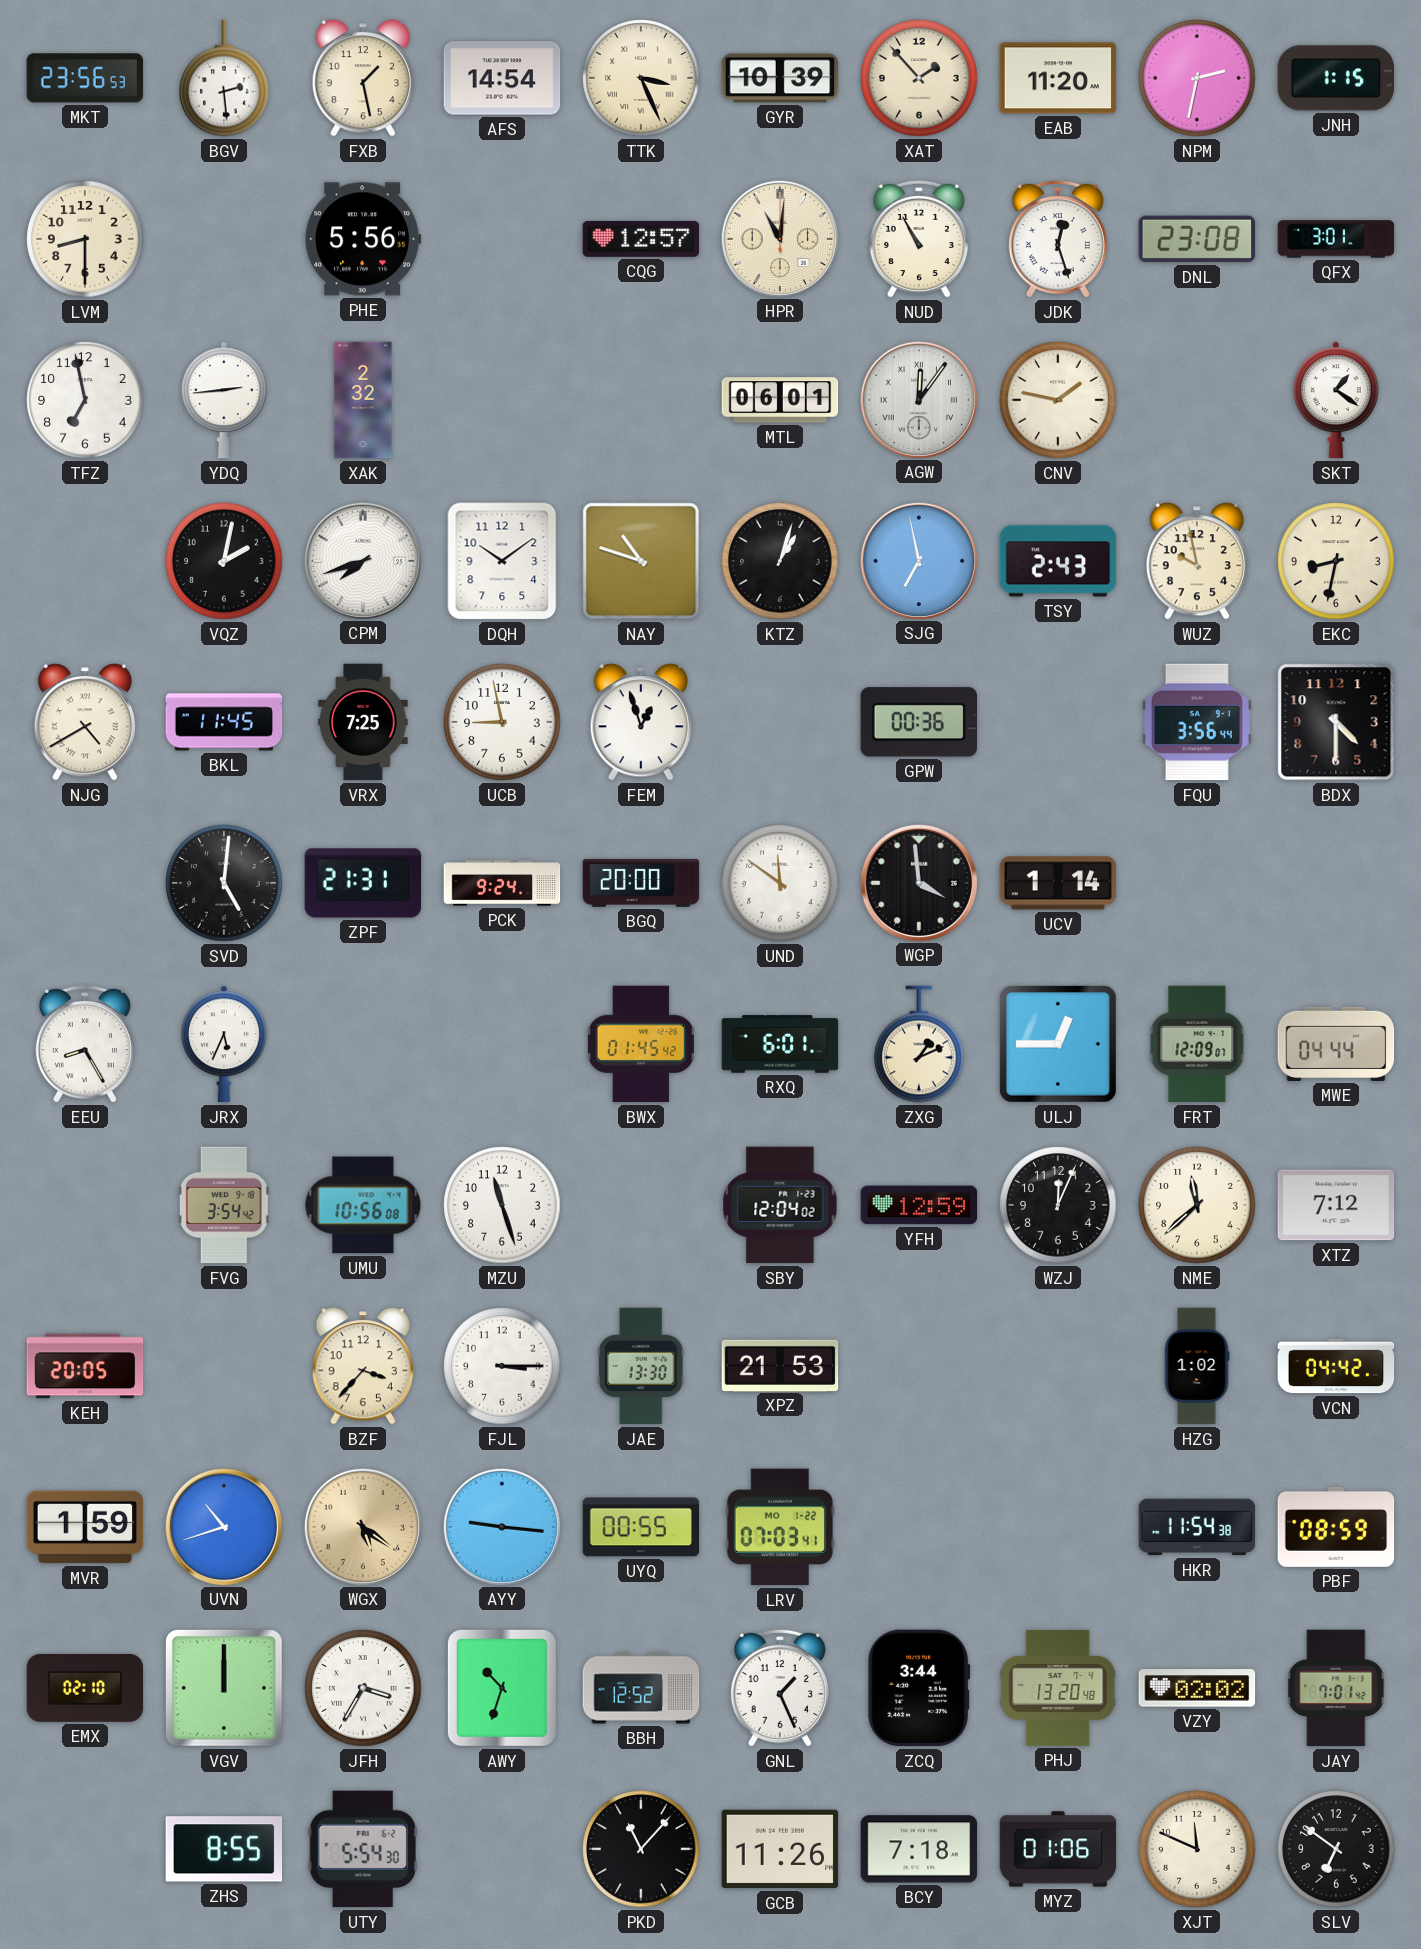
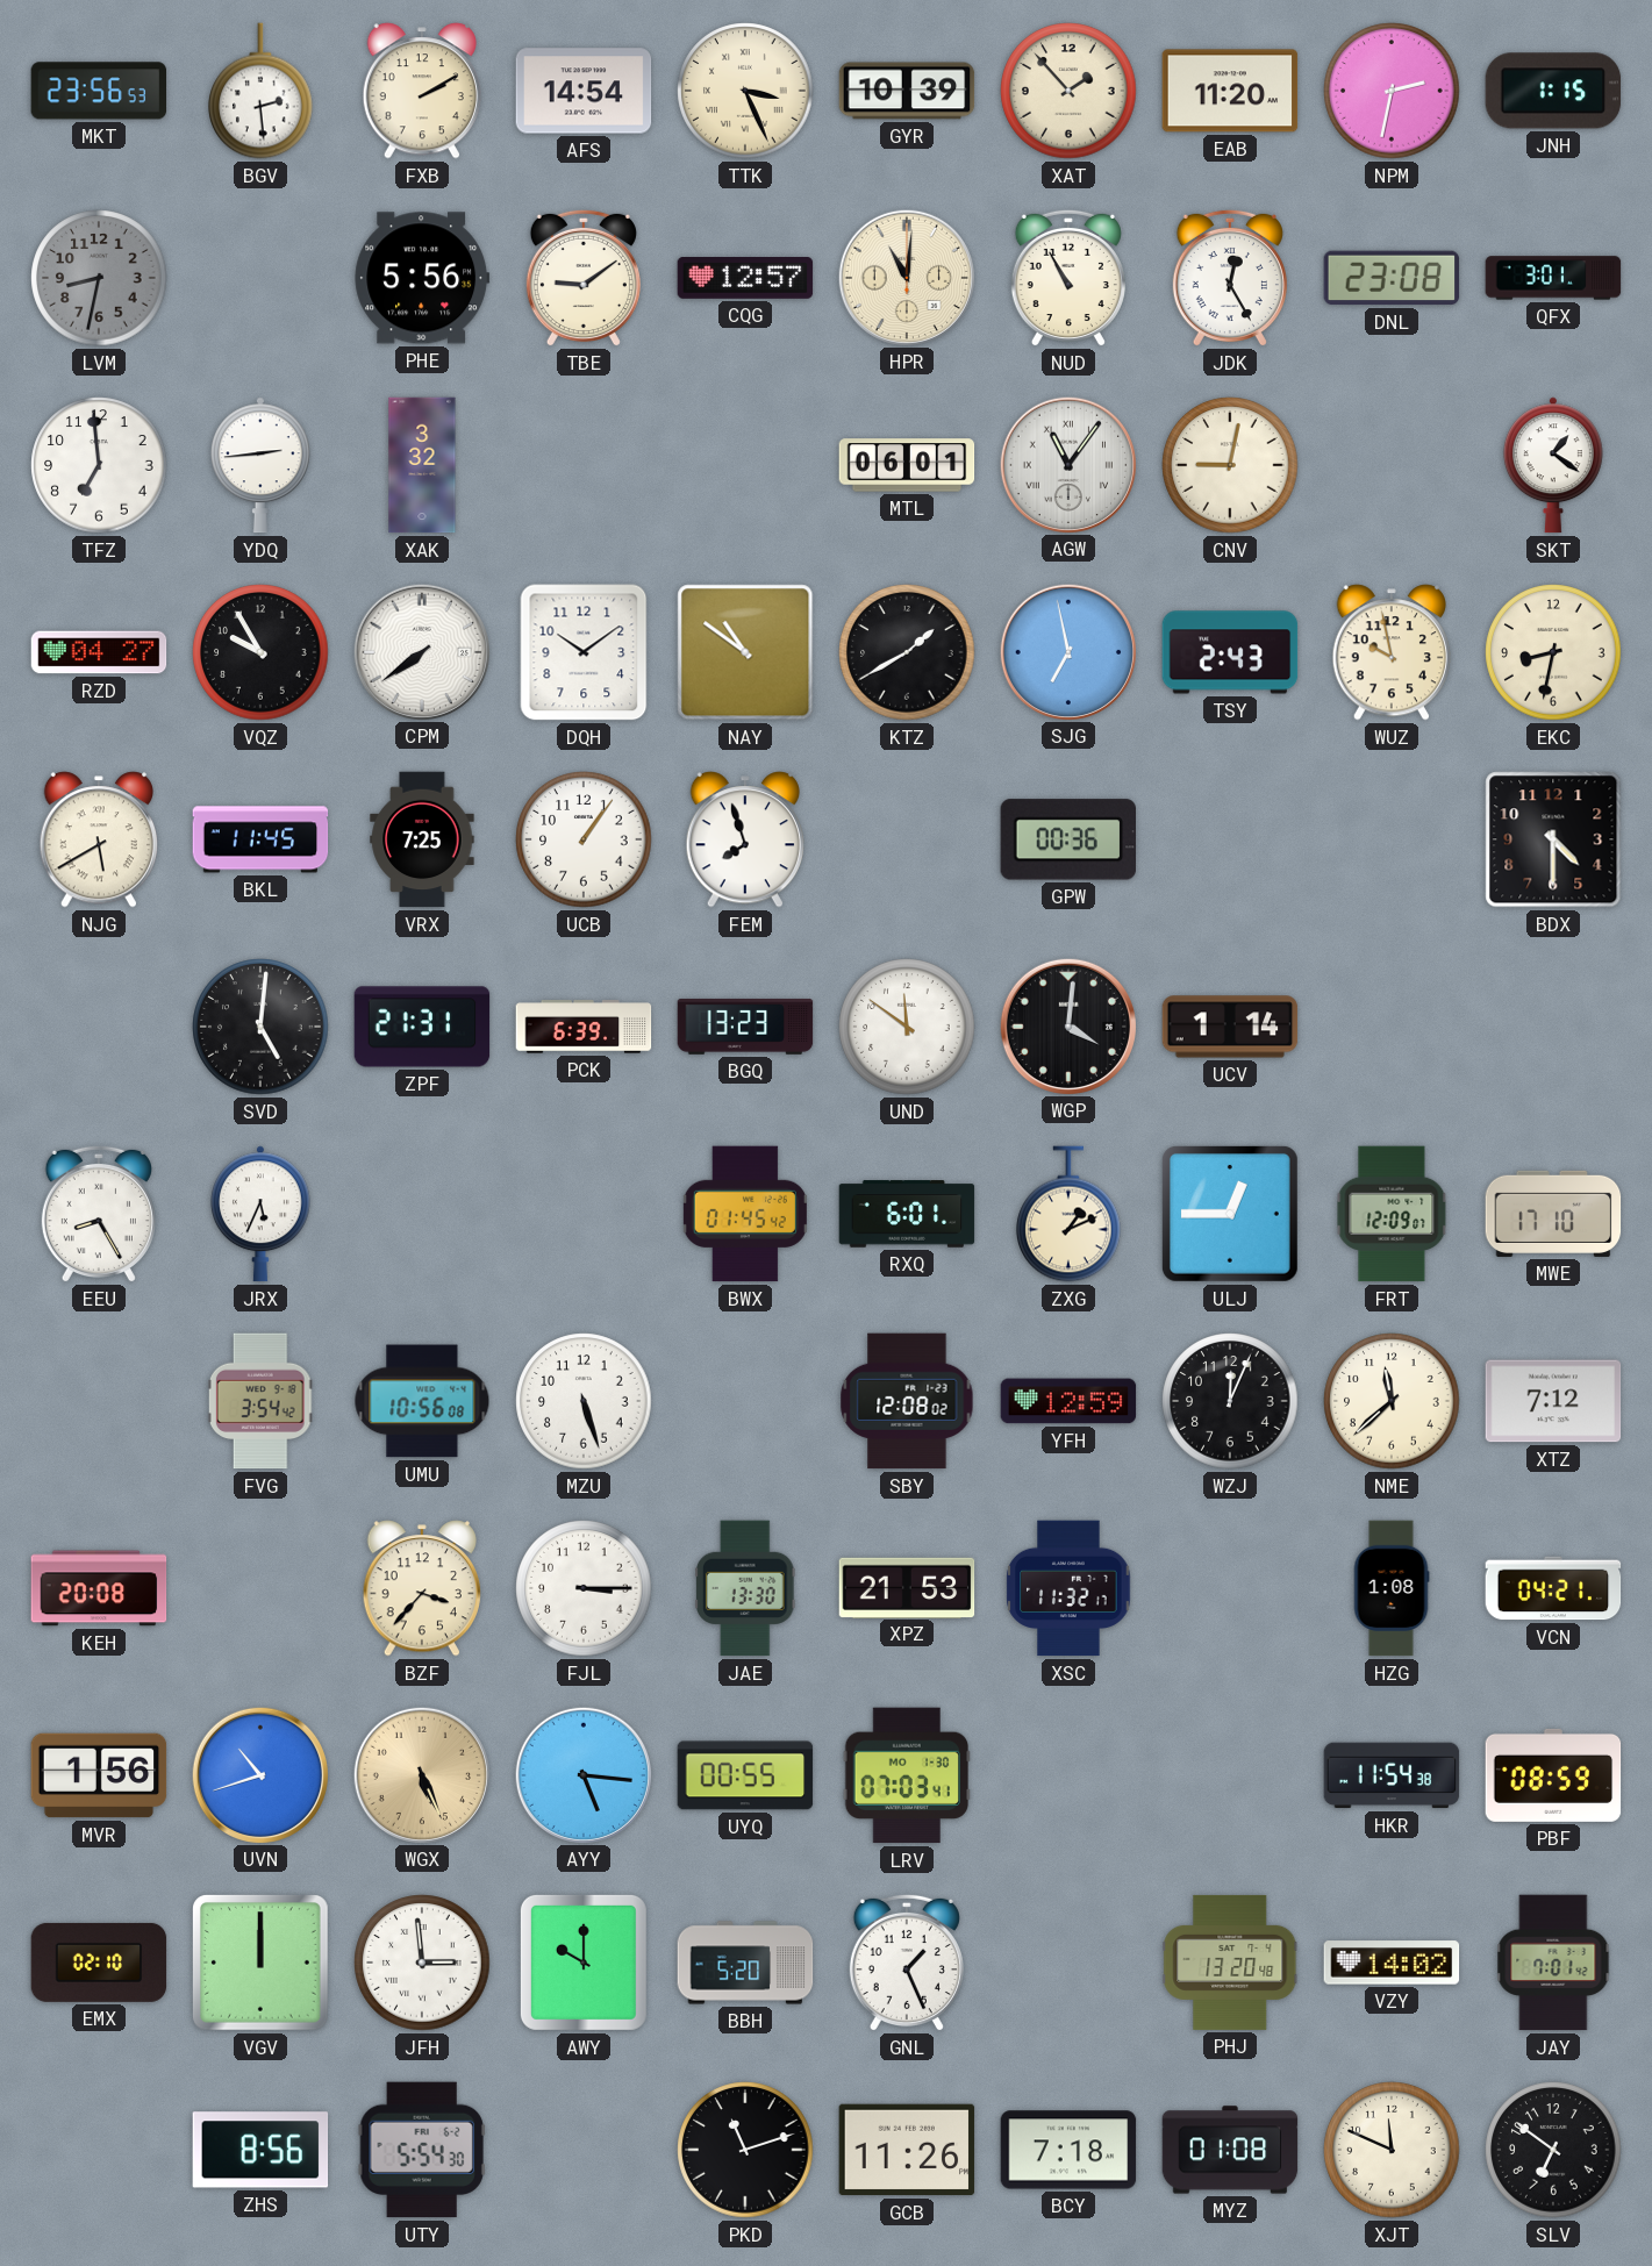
FXB: 1:28 -> 2:10
LVM: 8:30 -> 8:32
LVM dial: cream -> grey
TBE: none -> 9:09
JDK: 12:27 -> 12:25
TFZ: 6:58 -> 6:59
XAK: 2:32 -> 3:32
AGW: 12:06 -> 11:06
CNV: 1:47 -> 9:02
RZD: none -> 04:27
VQZ: 2:02 -> 9:55
CPM: 7:42 -> 7:39
NAY: 10:48 -> 10:51
KTZ: 1:03 -> 1:40
NJG: 4:40 -> 5:40
UCB: 8:58 -> 1:06
FEM: 12:57 -> 7:57
FQU: 3:56 -> none
PCK: 9:24 -> 6:39
BGQ: 20:00 -> 13:23
WGP: 3:59 -> 4:01
MWE: 04:44 -> 17:10
MZU: 11:27 -> 5:27
SBY: 12:04 -> 12:08
KEH: 20:05 -> 20:08
XSC: none -> 11:32
HZG: 1:02 -> 1:08
VCN: 04:42 -> 04:21
MVR: 1:59 -> 1:56
WGX: 5:21 -> 5:26
AYY: 9:16 -> 5:16
LRV date: MO 1-22 -> MO 1-30
JFH: 3:35 -> 2:59
AWY: 10:33 -> 10:00
BBH: 12:52 -> 5:20
ZCQ: 3:44 -> none
VZY: 02:02 -> 14:02
ZHS: 8:55 -> 8:56
PKD: 11:07 -> 11:12
MYZ: 01:06 -> 01:08
